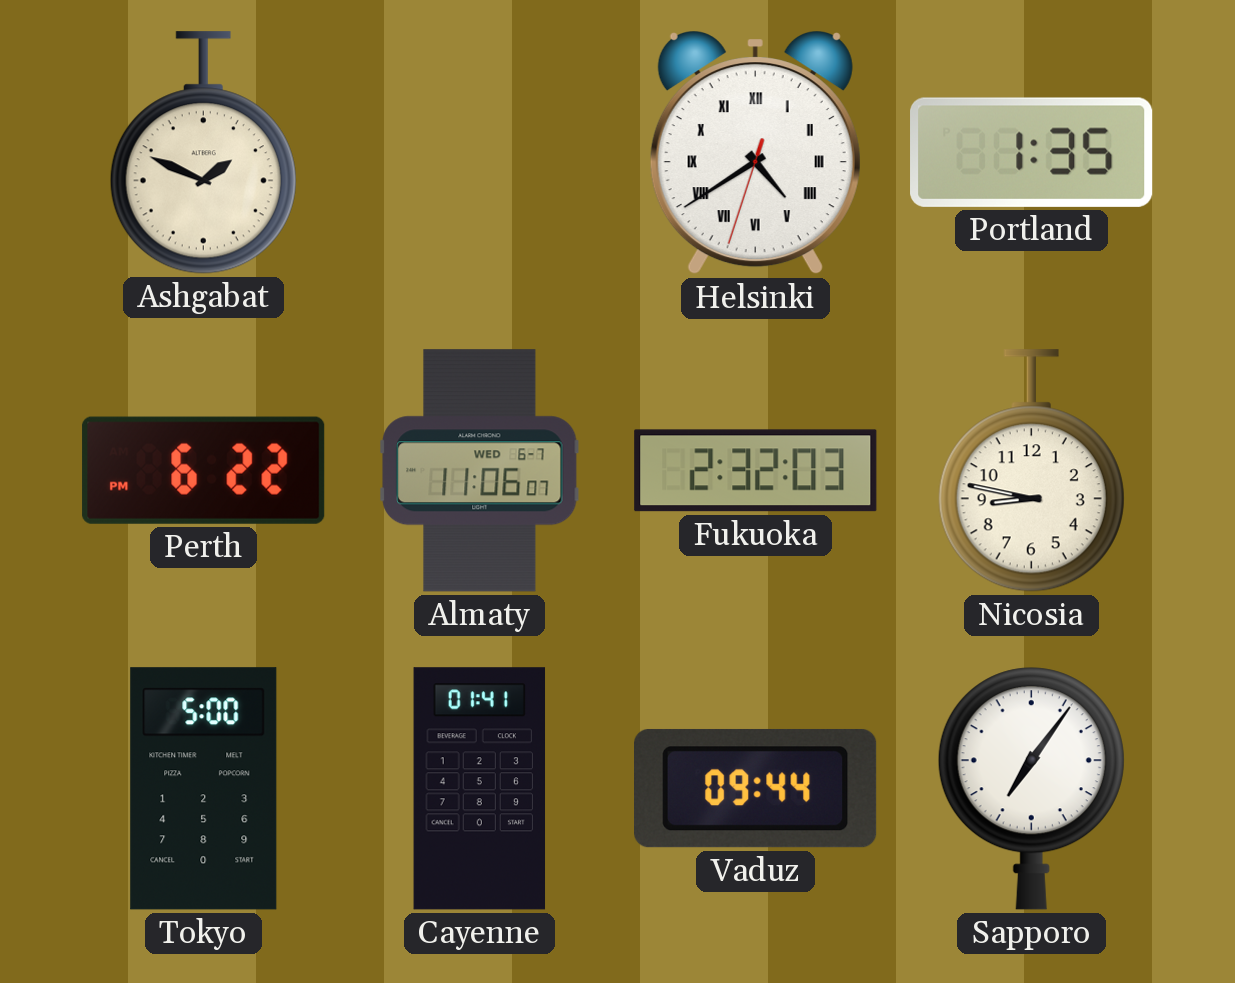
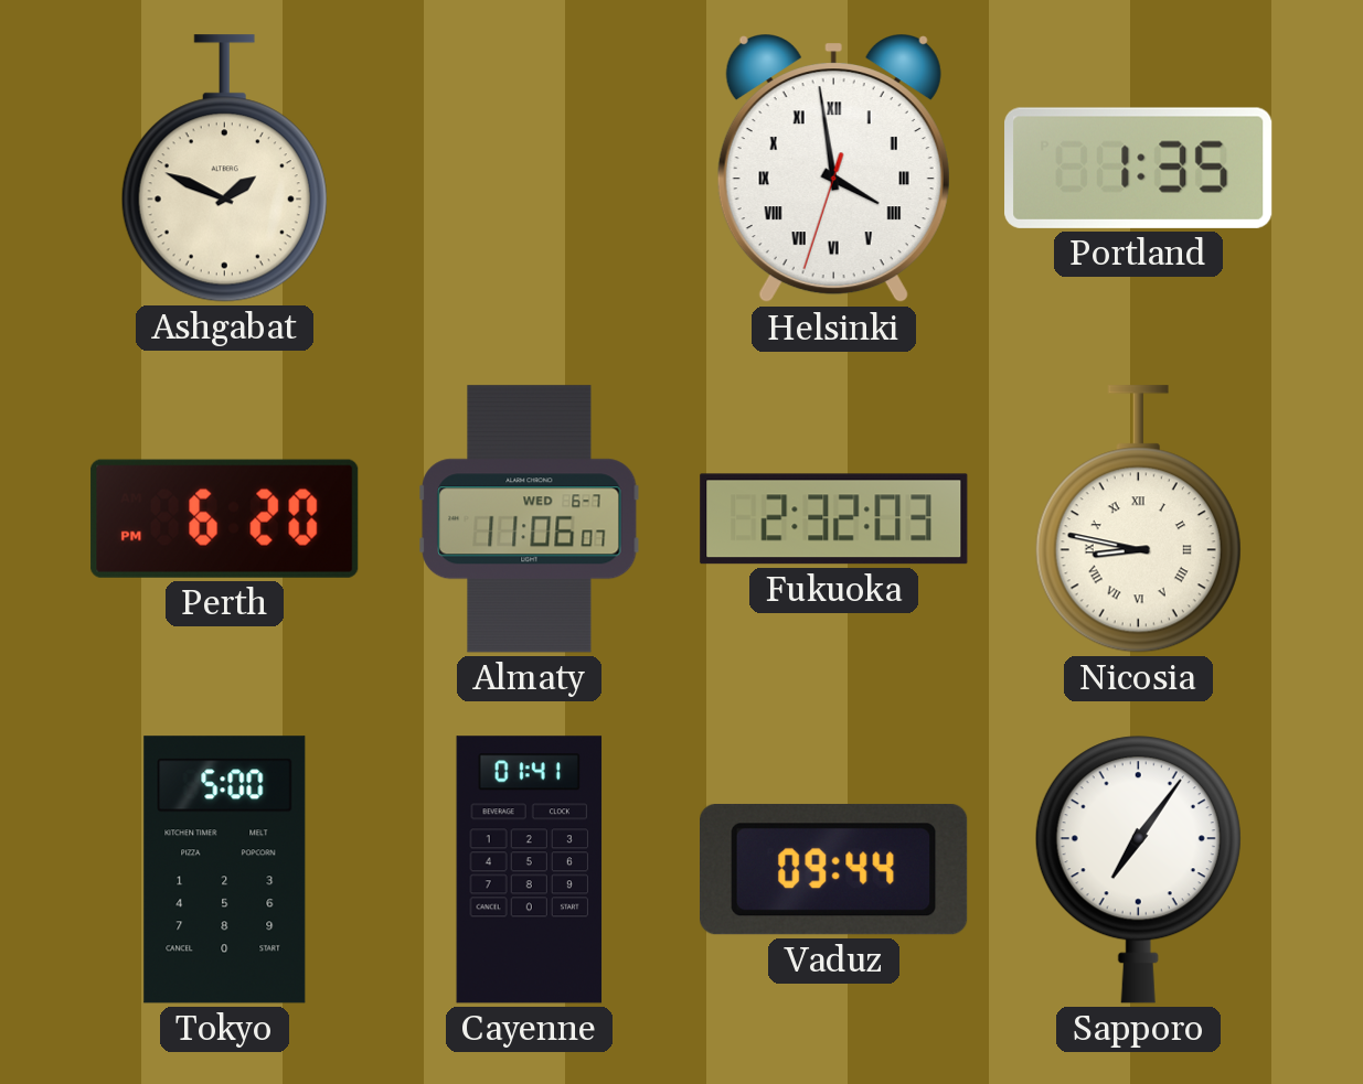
Helsinki: 4:39 -> 3:58
Perth: 6:22 -> 6:20
Nicosia numerals: Arabic -> Roman
